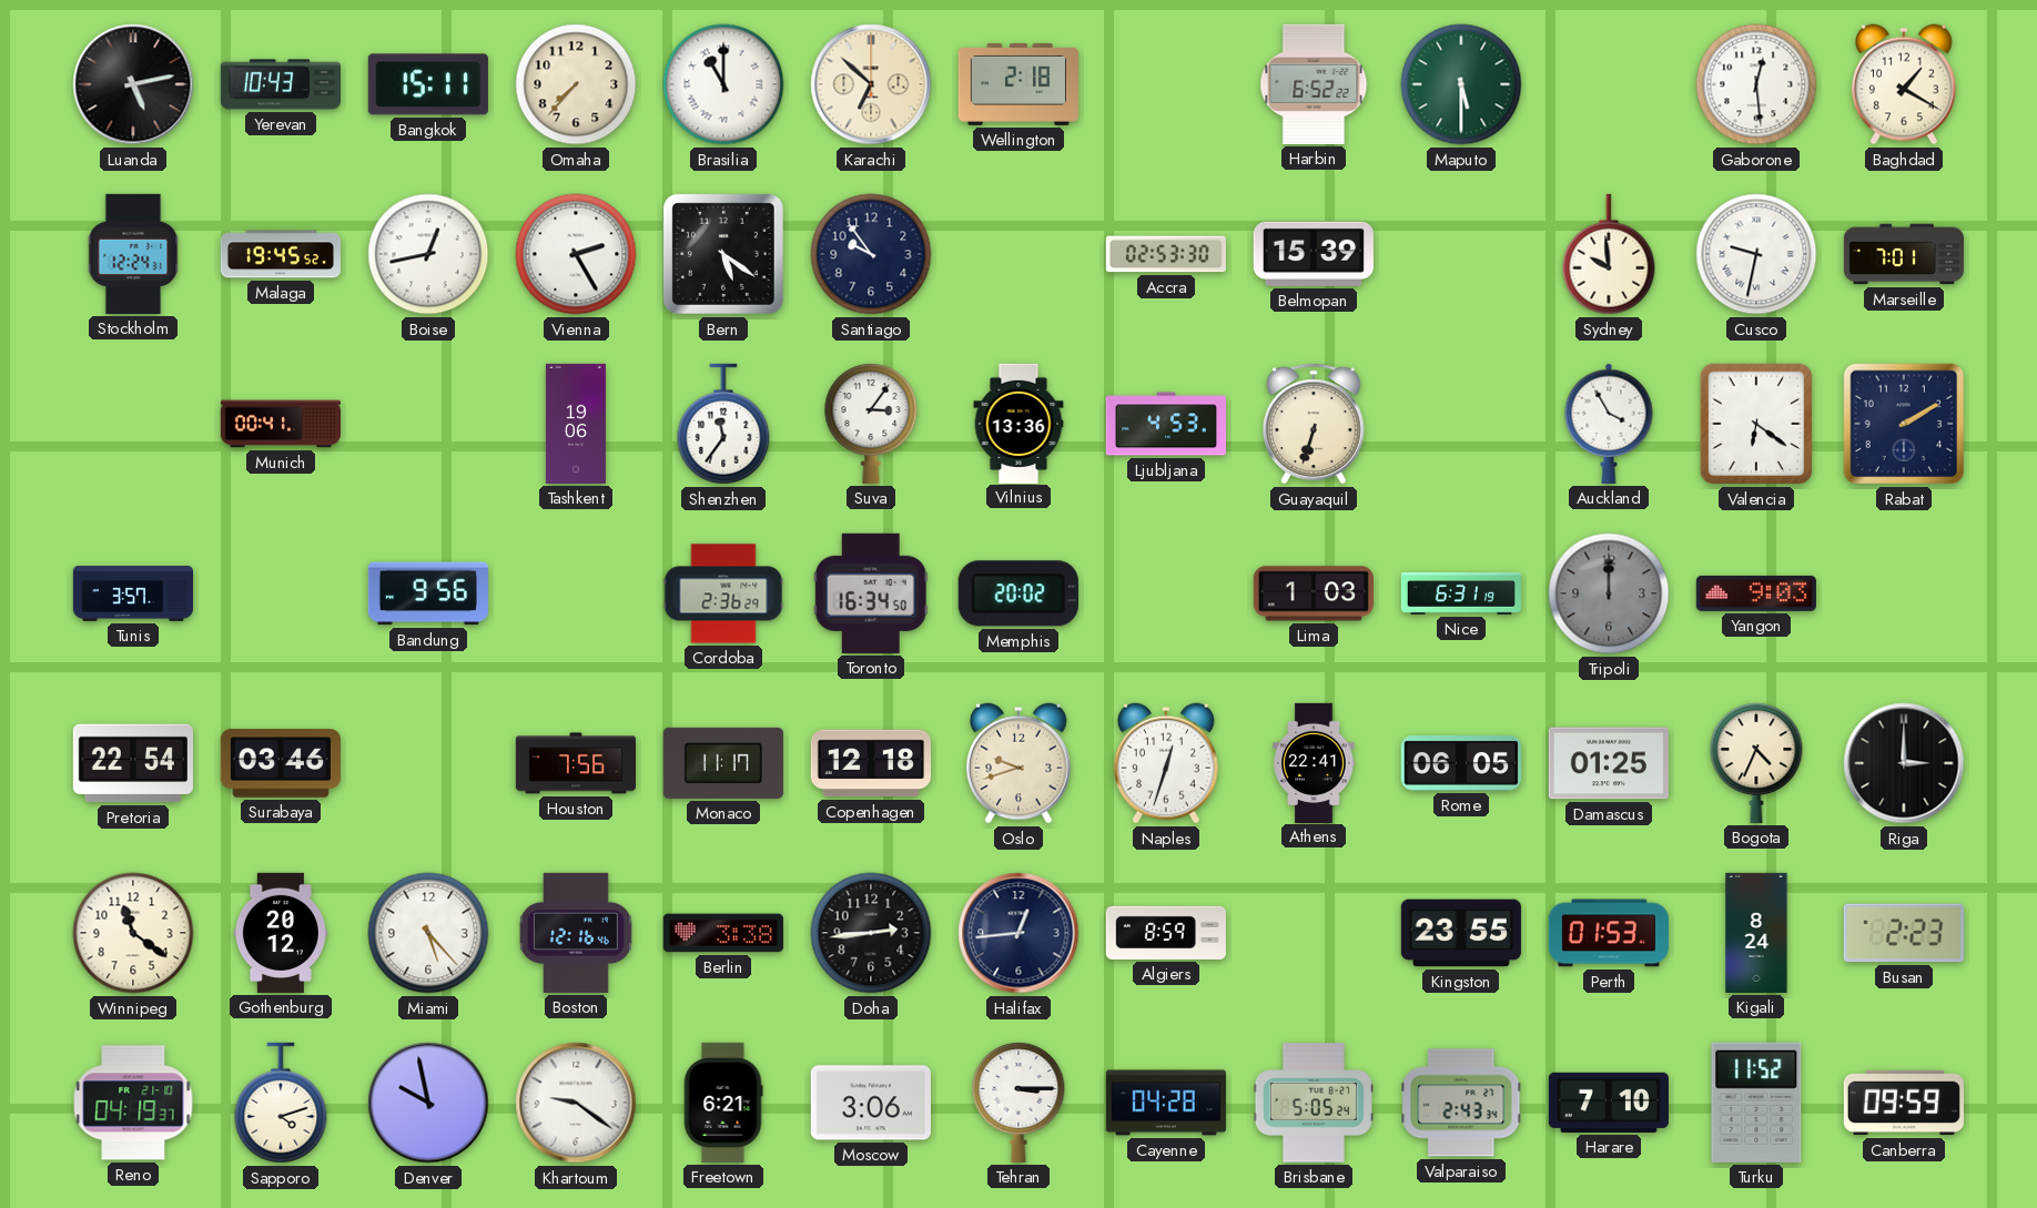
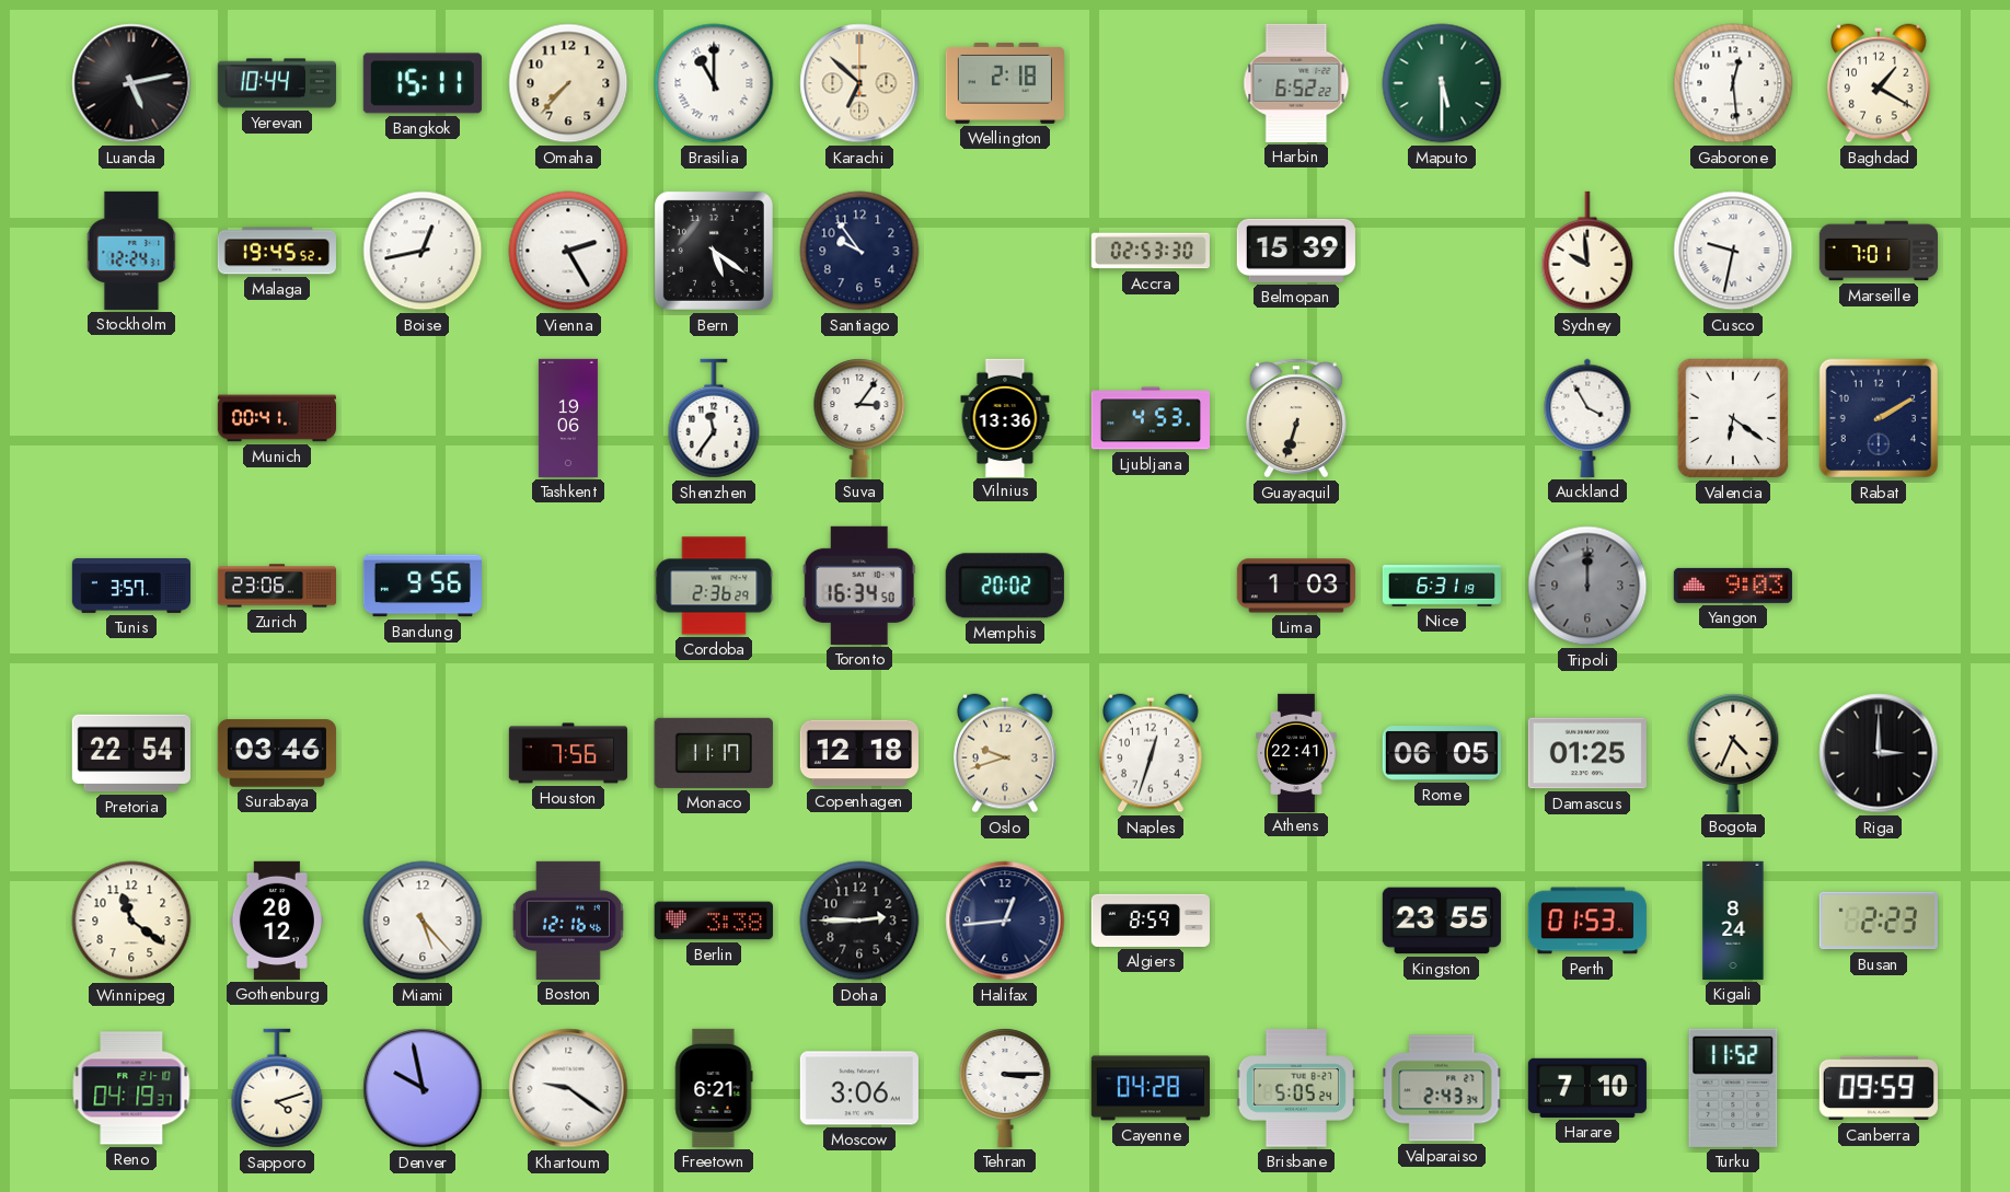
Yerevan: 10:43 -> 10:44
Zurich: none -> 23:06
Doha: 2:44 -> 2:45
